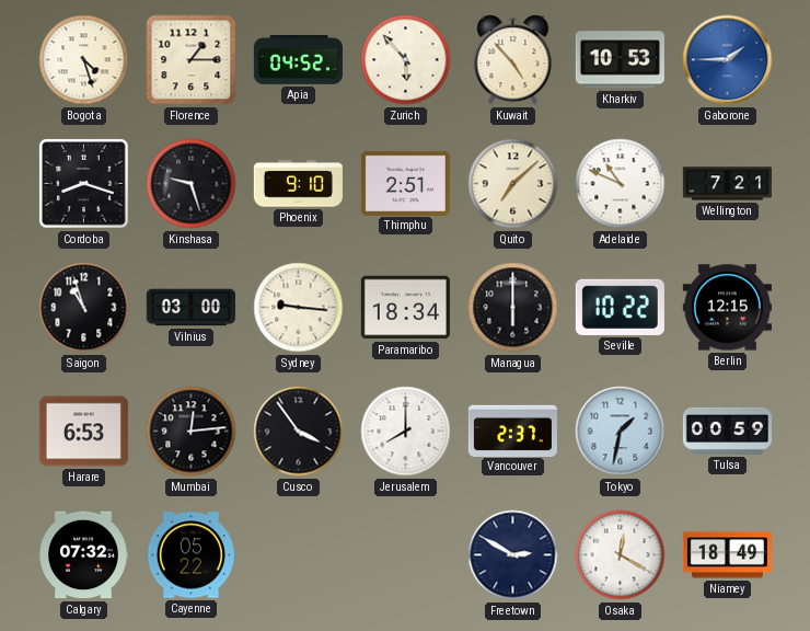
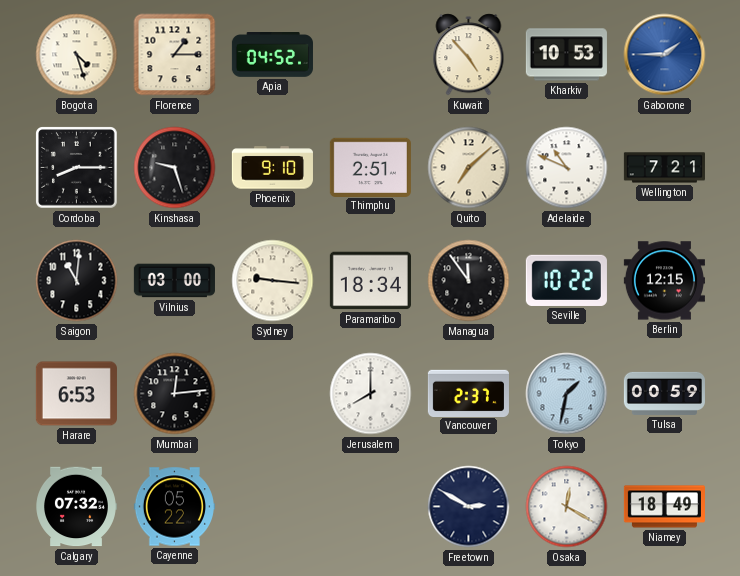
Zurich: 5:53 -> none
Cordoba: 8:18 -> 8:15
Saigon: 10:57 -> 11:01
Managua: 6:00 -> 11:54
Cusco: 3:54 -> none
